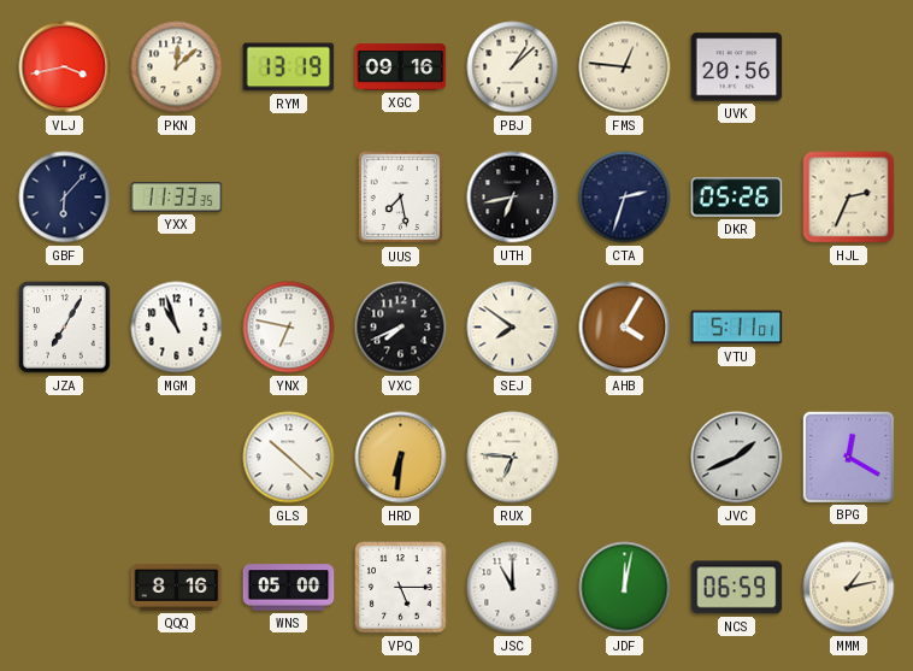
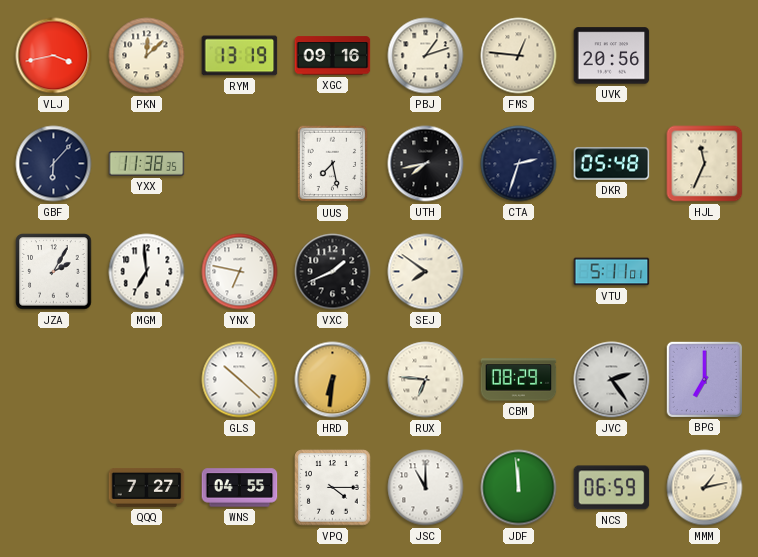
PBJ: 1:08 -> 1:12
YXX: 11:33 -> 11:38
UTH: 6:43 -> 7:43
DKR: 05:26 -> 05:48
HJL: 2:34 -> 11:34
JZA: 7:05 -> 2:05
MGM: 10:57 -> 6:59
VXC: 7:41 -> 1:41
AHB: 4:05 -> none
CBM: none -> 08:29
JVC: 1:41 -> 2:24
BPG: 12:20 -> 7:00
QQQ: 8:16 -> 7:27
WNS: 05:00 -> 04:55
VPQ: 5:15 -> 4:15
JDF: 12:02 -> 11:59
